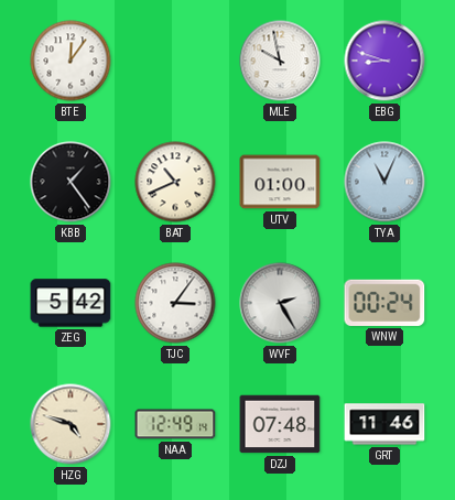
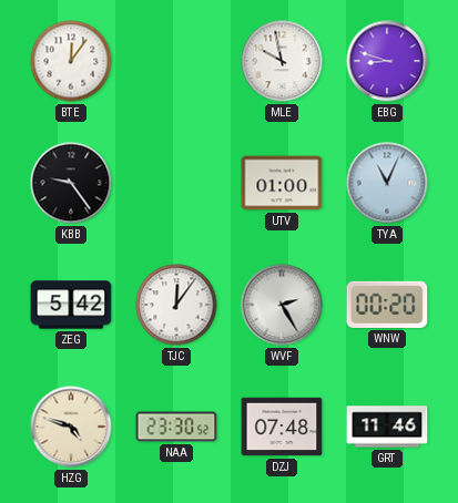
KBB: 1:24 -> 9:24
BAT: 10:41 -> none
TJC: 3:06 -> 12:06
WNW: 00:24 -> 00:20
NAA: 12:49 -> 23:30
